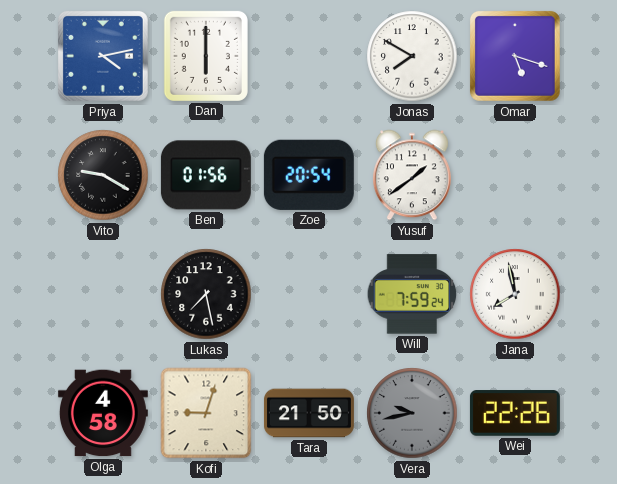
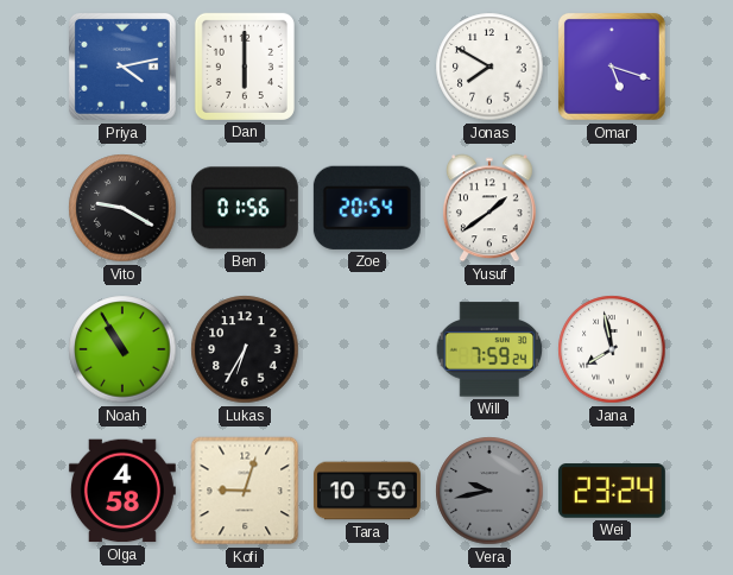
Noah: none -> 10:55
Lukas: 7:28 -> 6:35
Tara: 21:50 -> 10:50
Wei: 22:26 -> 23:24
